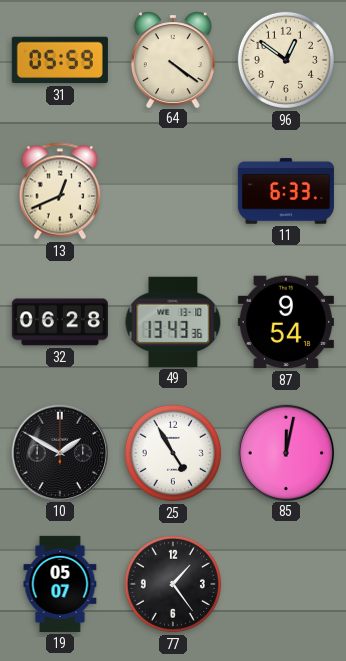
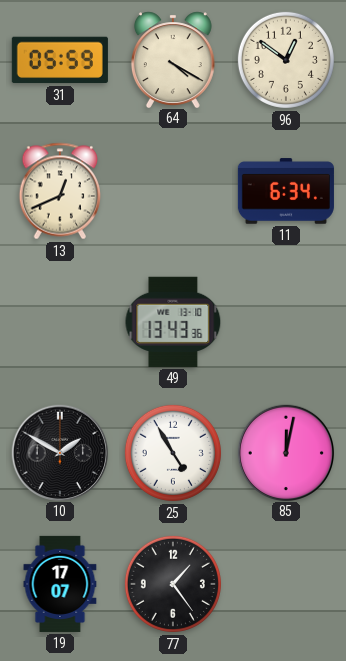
64: 4:21 -> 4:20
11: 6:33 -> 6:34
32: 06:28 -> none
87: 9:54 -> none
19: 05:07 -> 17:07
